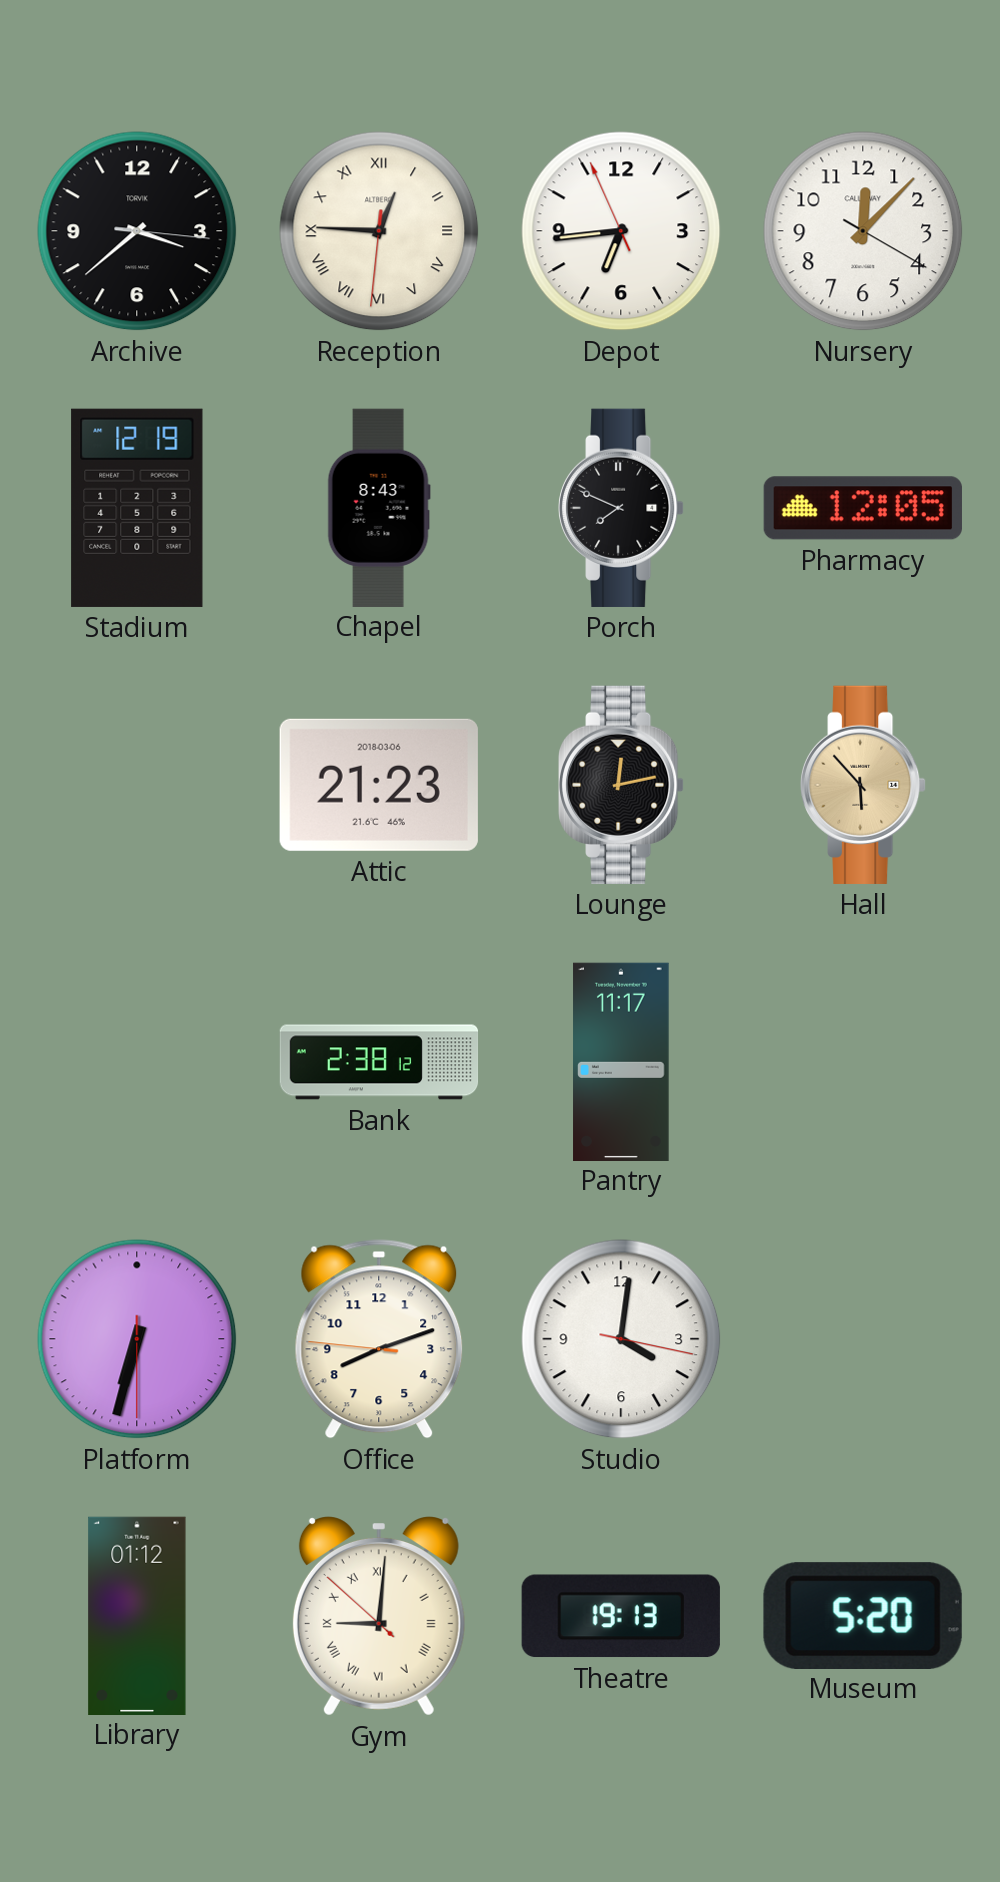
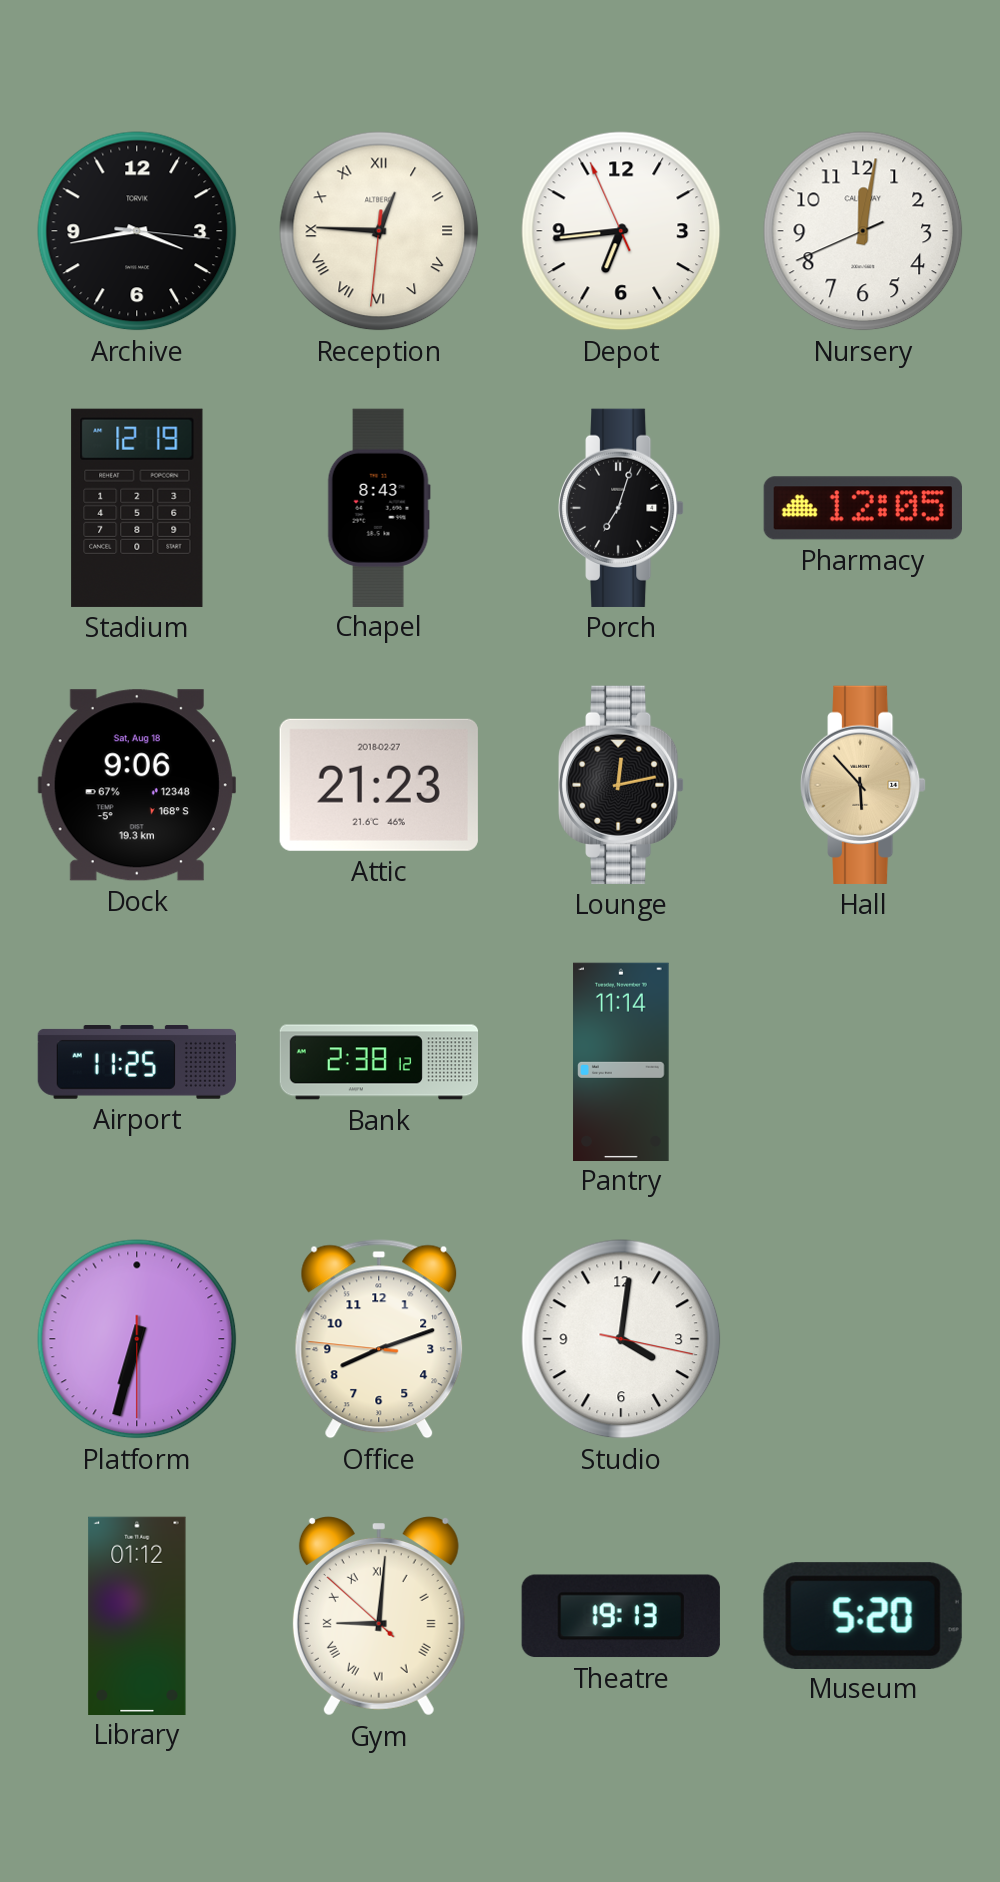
Archive: 3:38 -> 3:43
Nursery: 12:07 -> 12:01
Porch: 7:49 -> 7:03
Dock: none -> 9:06
Attic date: 2018-03-06 -> 2018-02-27
Airport: none -> 11:25
Pantry: 11:17 -> 11:14
